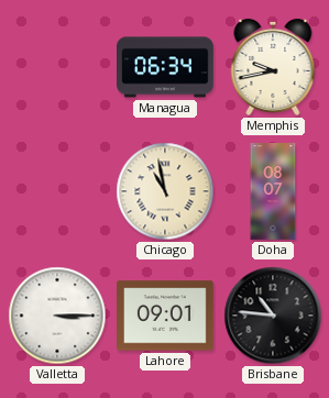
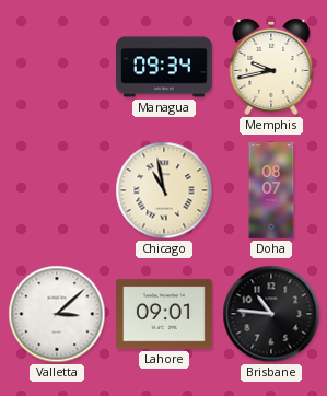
Managua: 06:34 -> 09:34
Valletta: 3:15 -> 3:08
